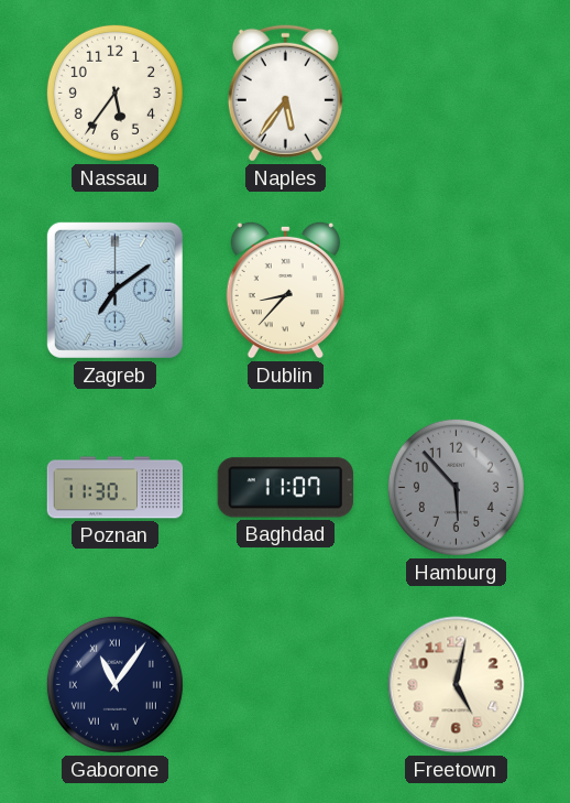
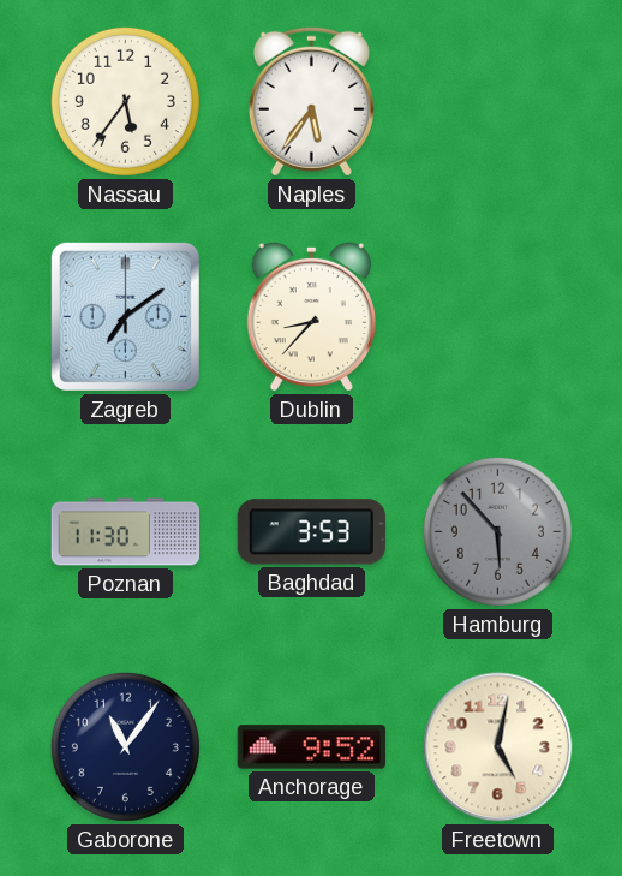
Baghdad: 11:07 -> 3:53
Gaborone numerals: Roman -> Arabic
Anchorage: none -> 9:52
